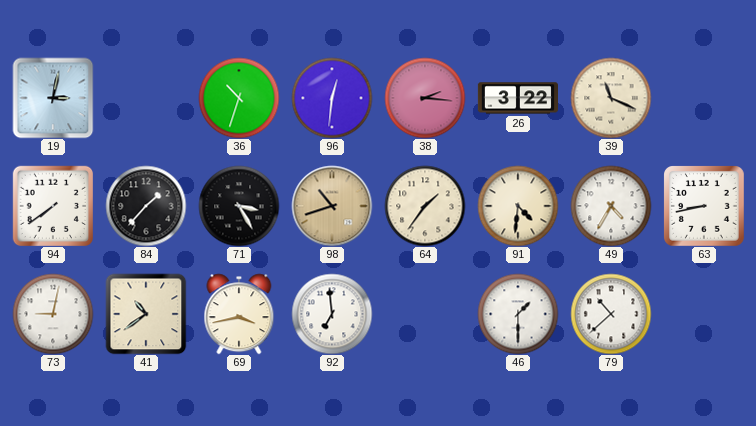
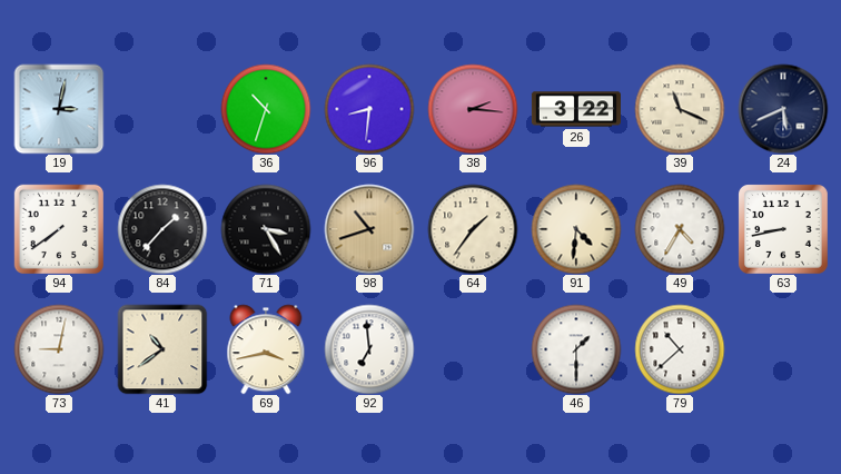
96: 12:31 -> 8:31
24: none -> 5:41
